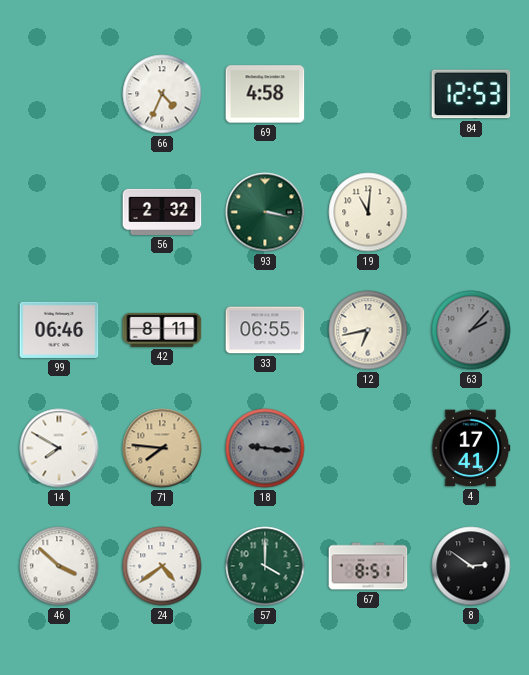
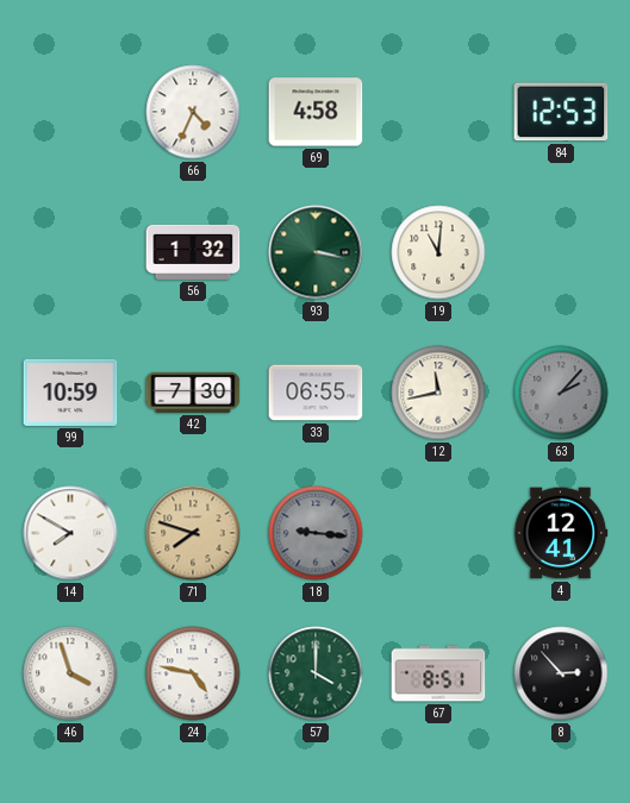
56: 2:32 -> 1:32
99: 06:46 -> 10:59
42: 8:11 -> 7:30
12: 6:43 -> 11:43
71: 7:46 -> 7:48
4: 17:41 -> 12:41
46: 3:52 -> 3:57
24: 4:39 -> 4:47
8: 2:51 -> 2:53
